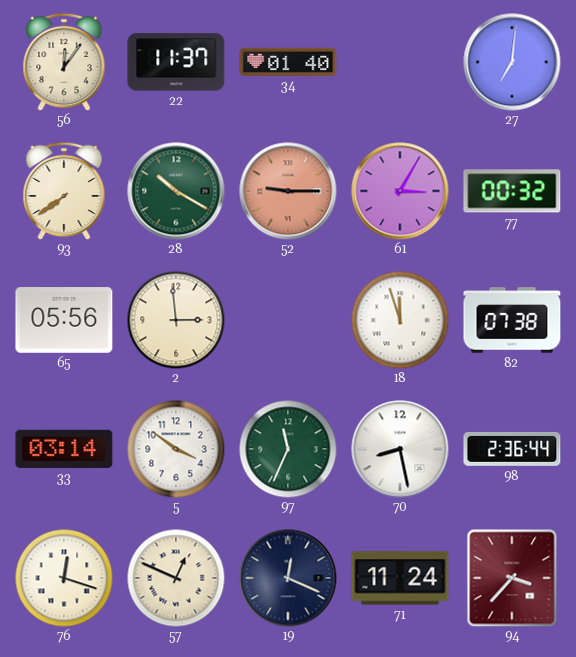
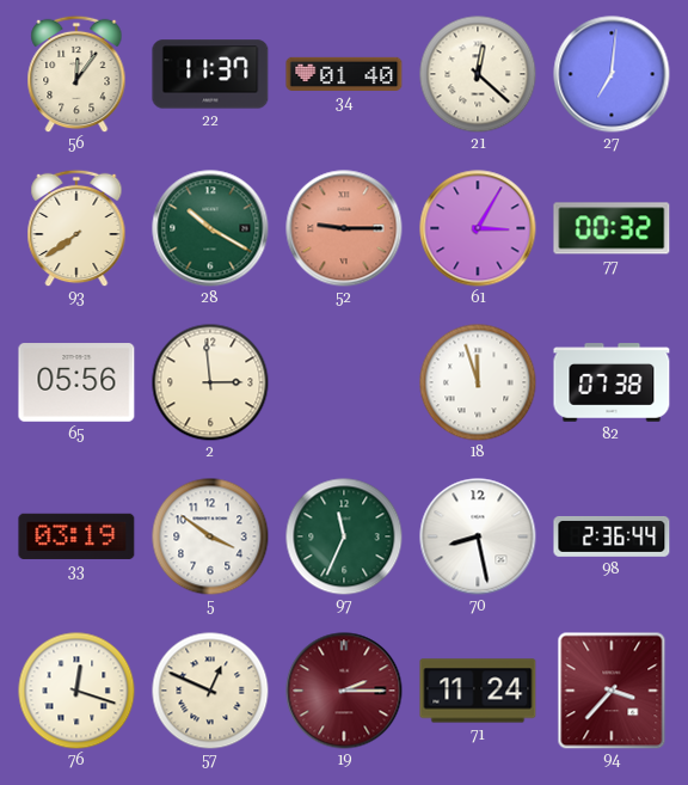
21: none -> 12:22
33: 03:14 -> 03:19
19: 12:19 -> 2:15
19 dial: navy -> burgundy
